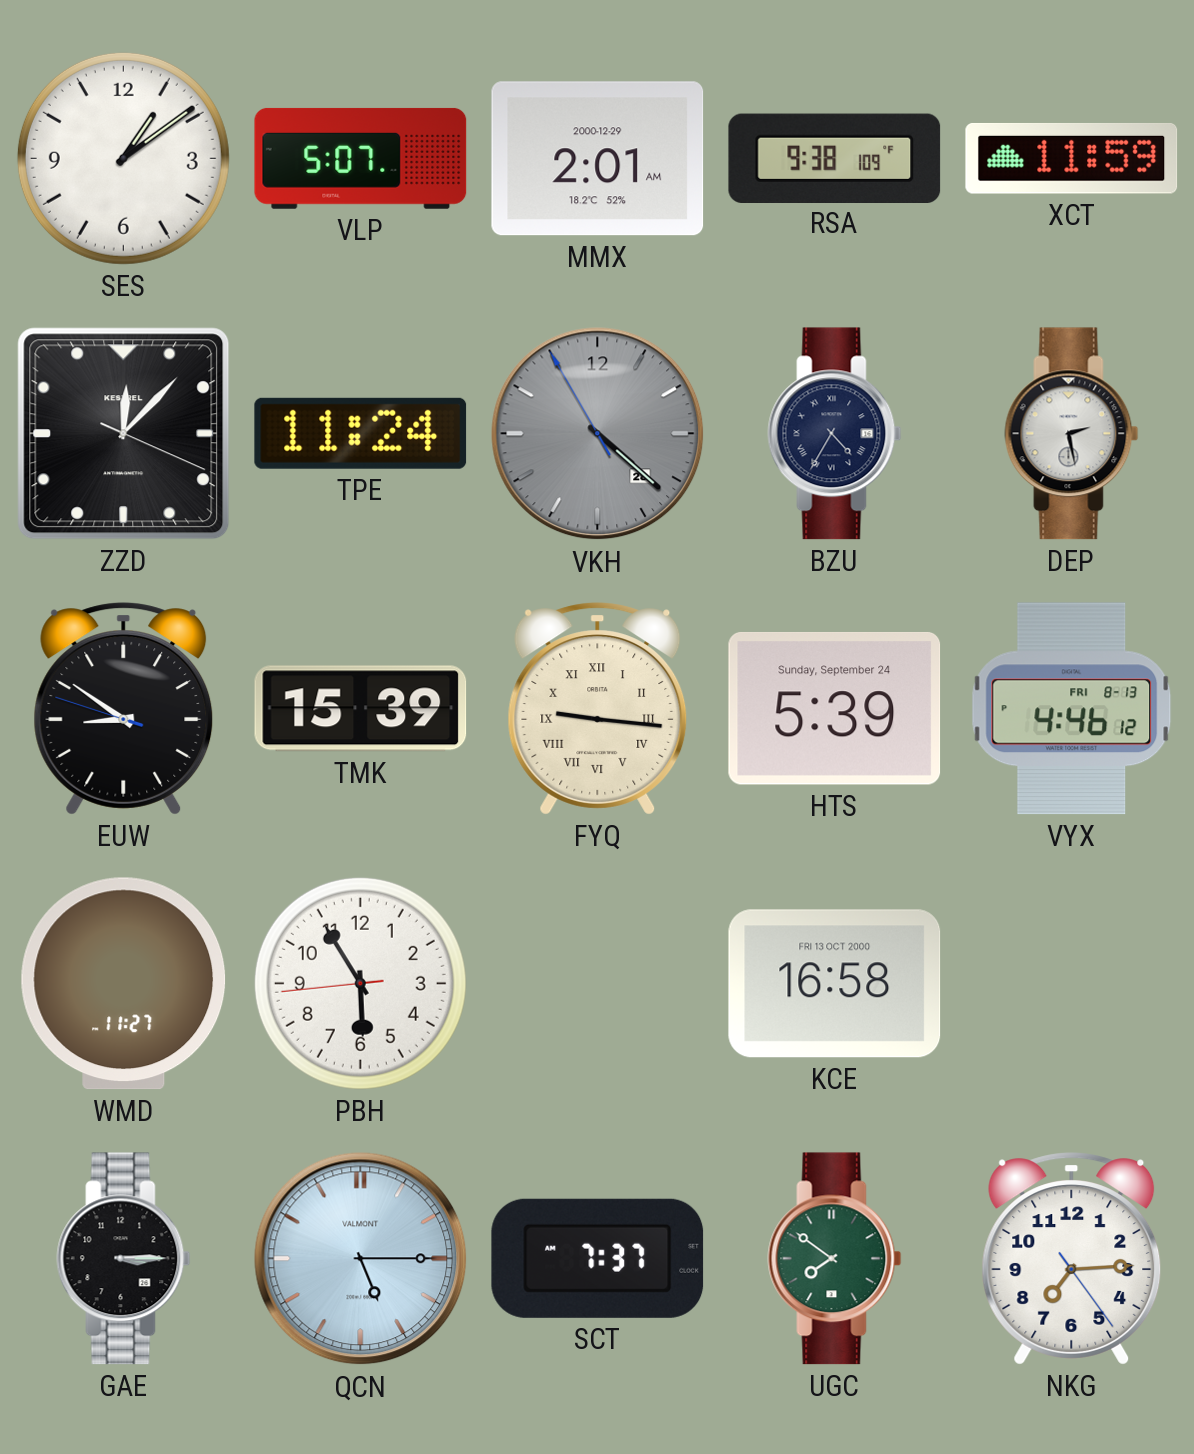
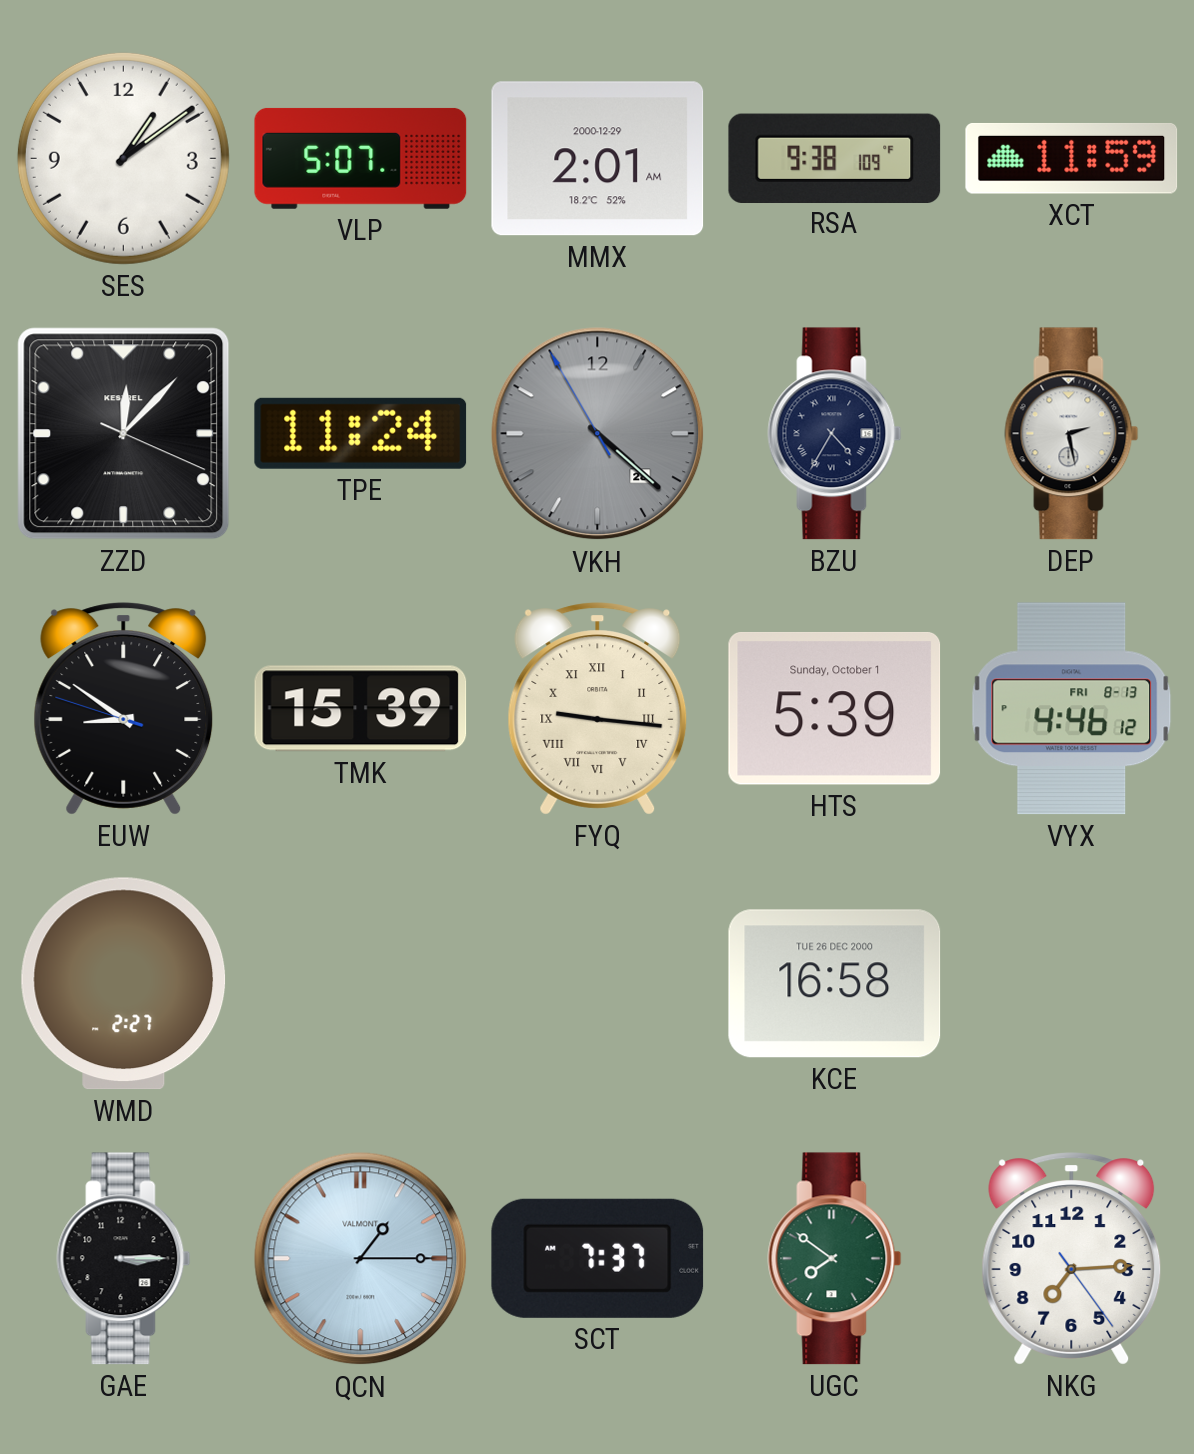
HTS date: Sunday, September 24 -> Sunday, October 1
WMD: 11:27 -> 2:27
PBH: 5:54 -> none
KCE date: FRI 13 OCT 2000 -> TUE 26 DEC 2000
QCN: 5:15 -> 1:15
